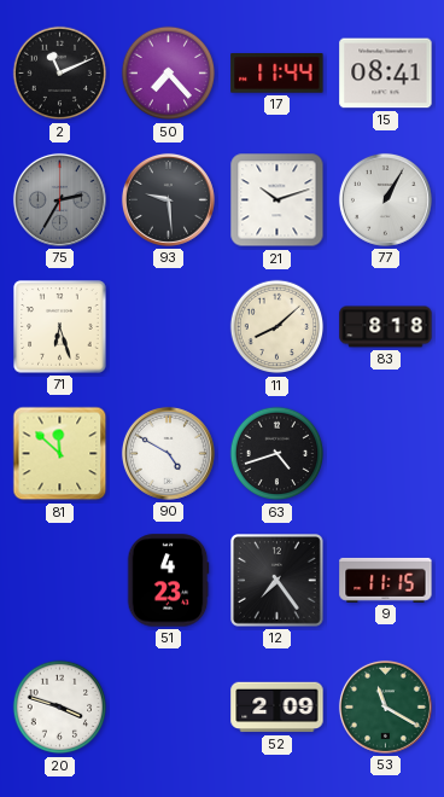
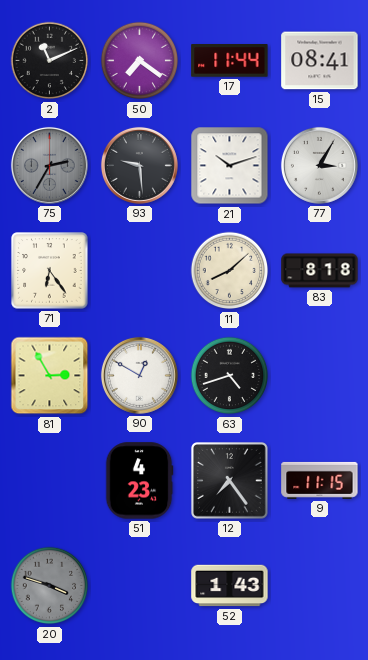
50: 7:23 -> 7:21
77: 1:05 -> 3:05
71: 6:27 -> 6:24
81: 11:52 -> 2:55
90: 4:50 -> 12:50
20 dial: white -> grey
52: 2:09 -> 1:43
53: 11:20 -> none
